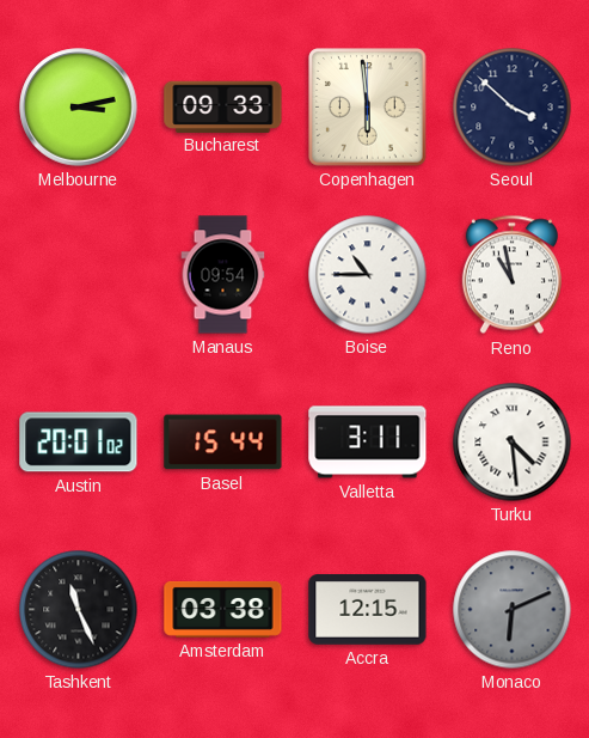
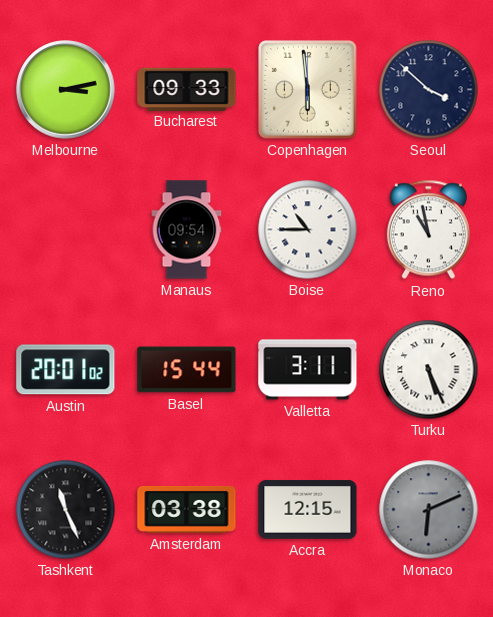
Turku: 4:29 -> 5:26
